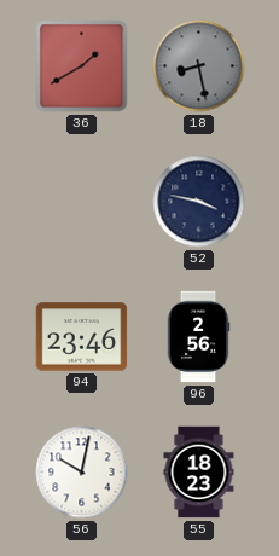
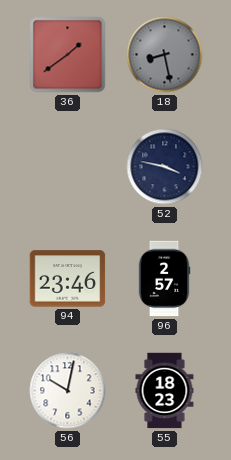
36: 1:40 -> 1:39
96: 2:56 -> 2:57
